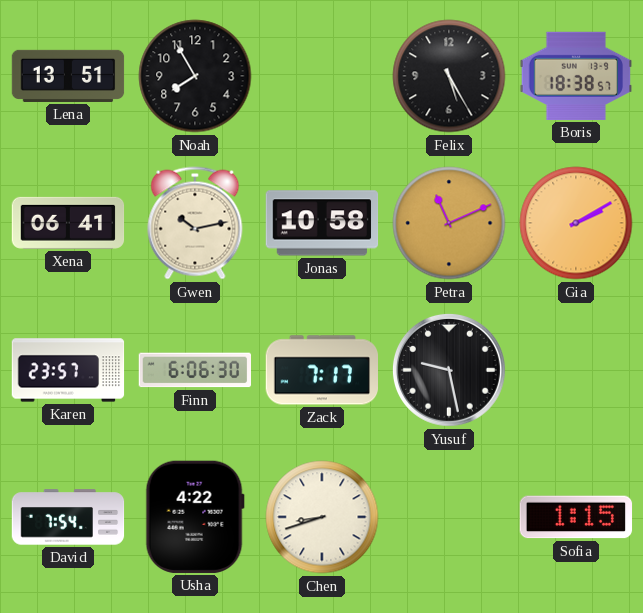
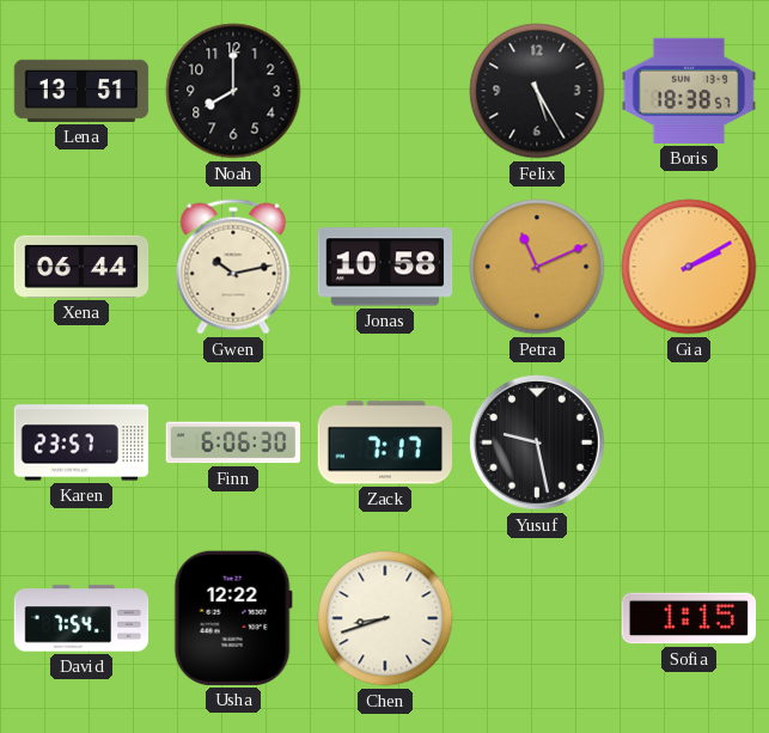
Noah: 7:55 -> 8:00
Xena: 06:41 -> 06:44
Usha: 4:22 -> 12:22
